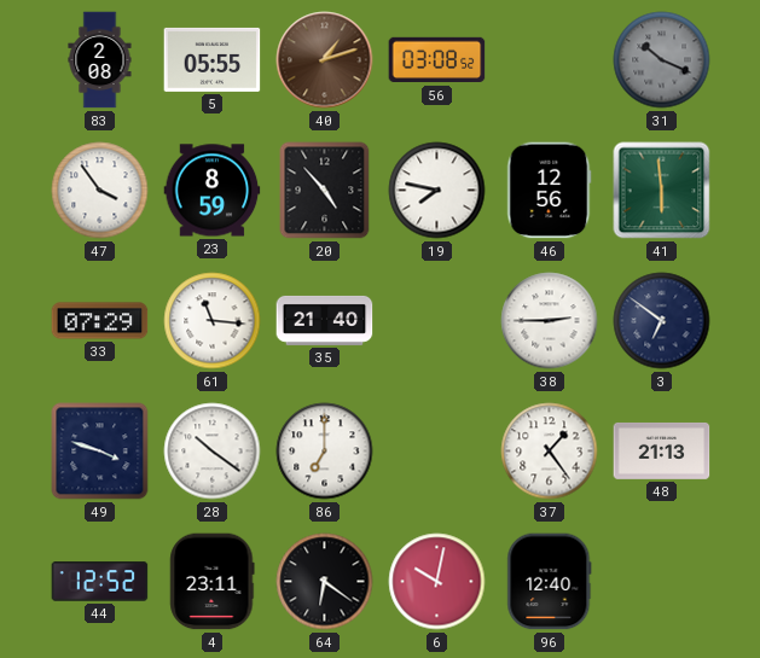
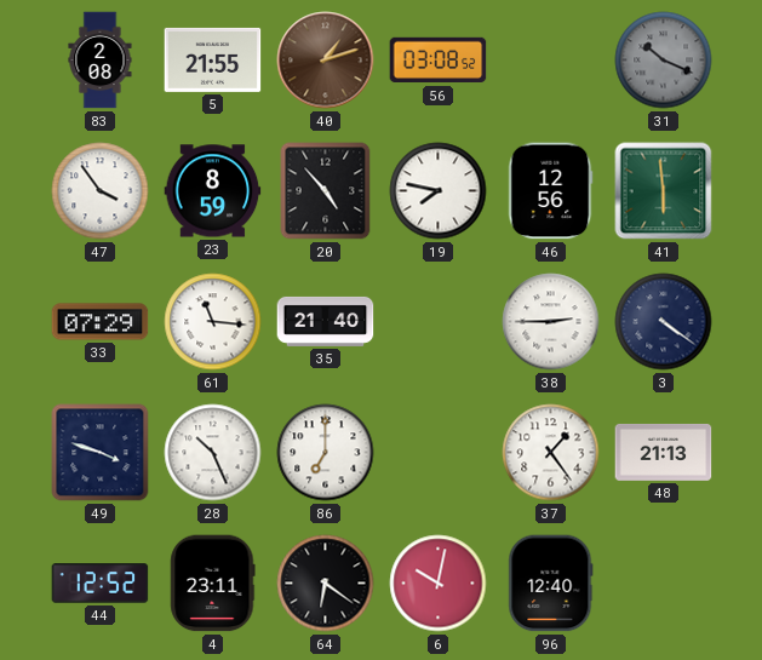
5: 05:55 -> 21:55
3: 6:51 -> 4:21
28: 10:21 -> 10:26
